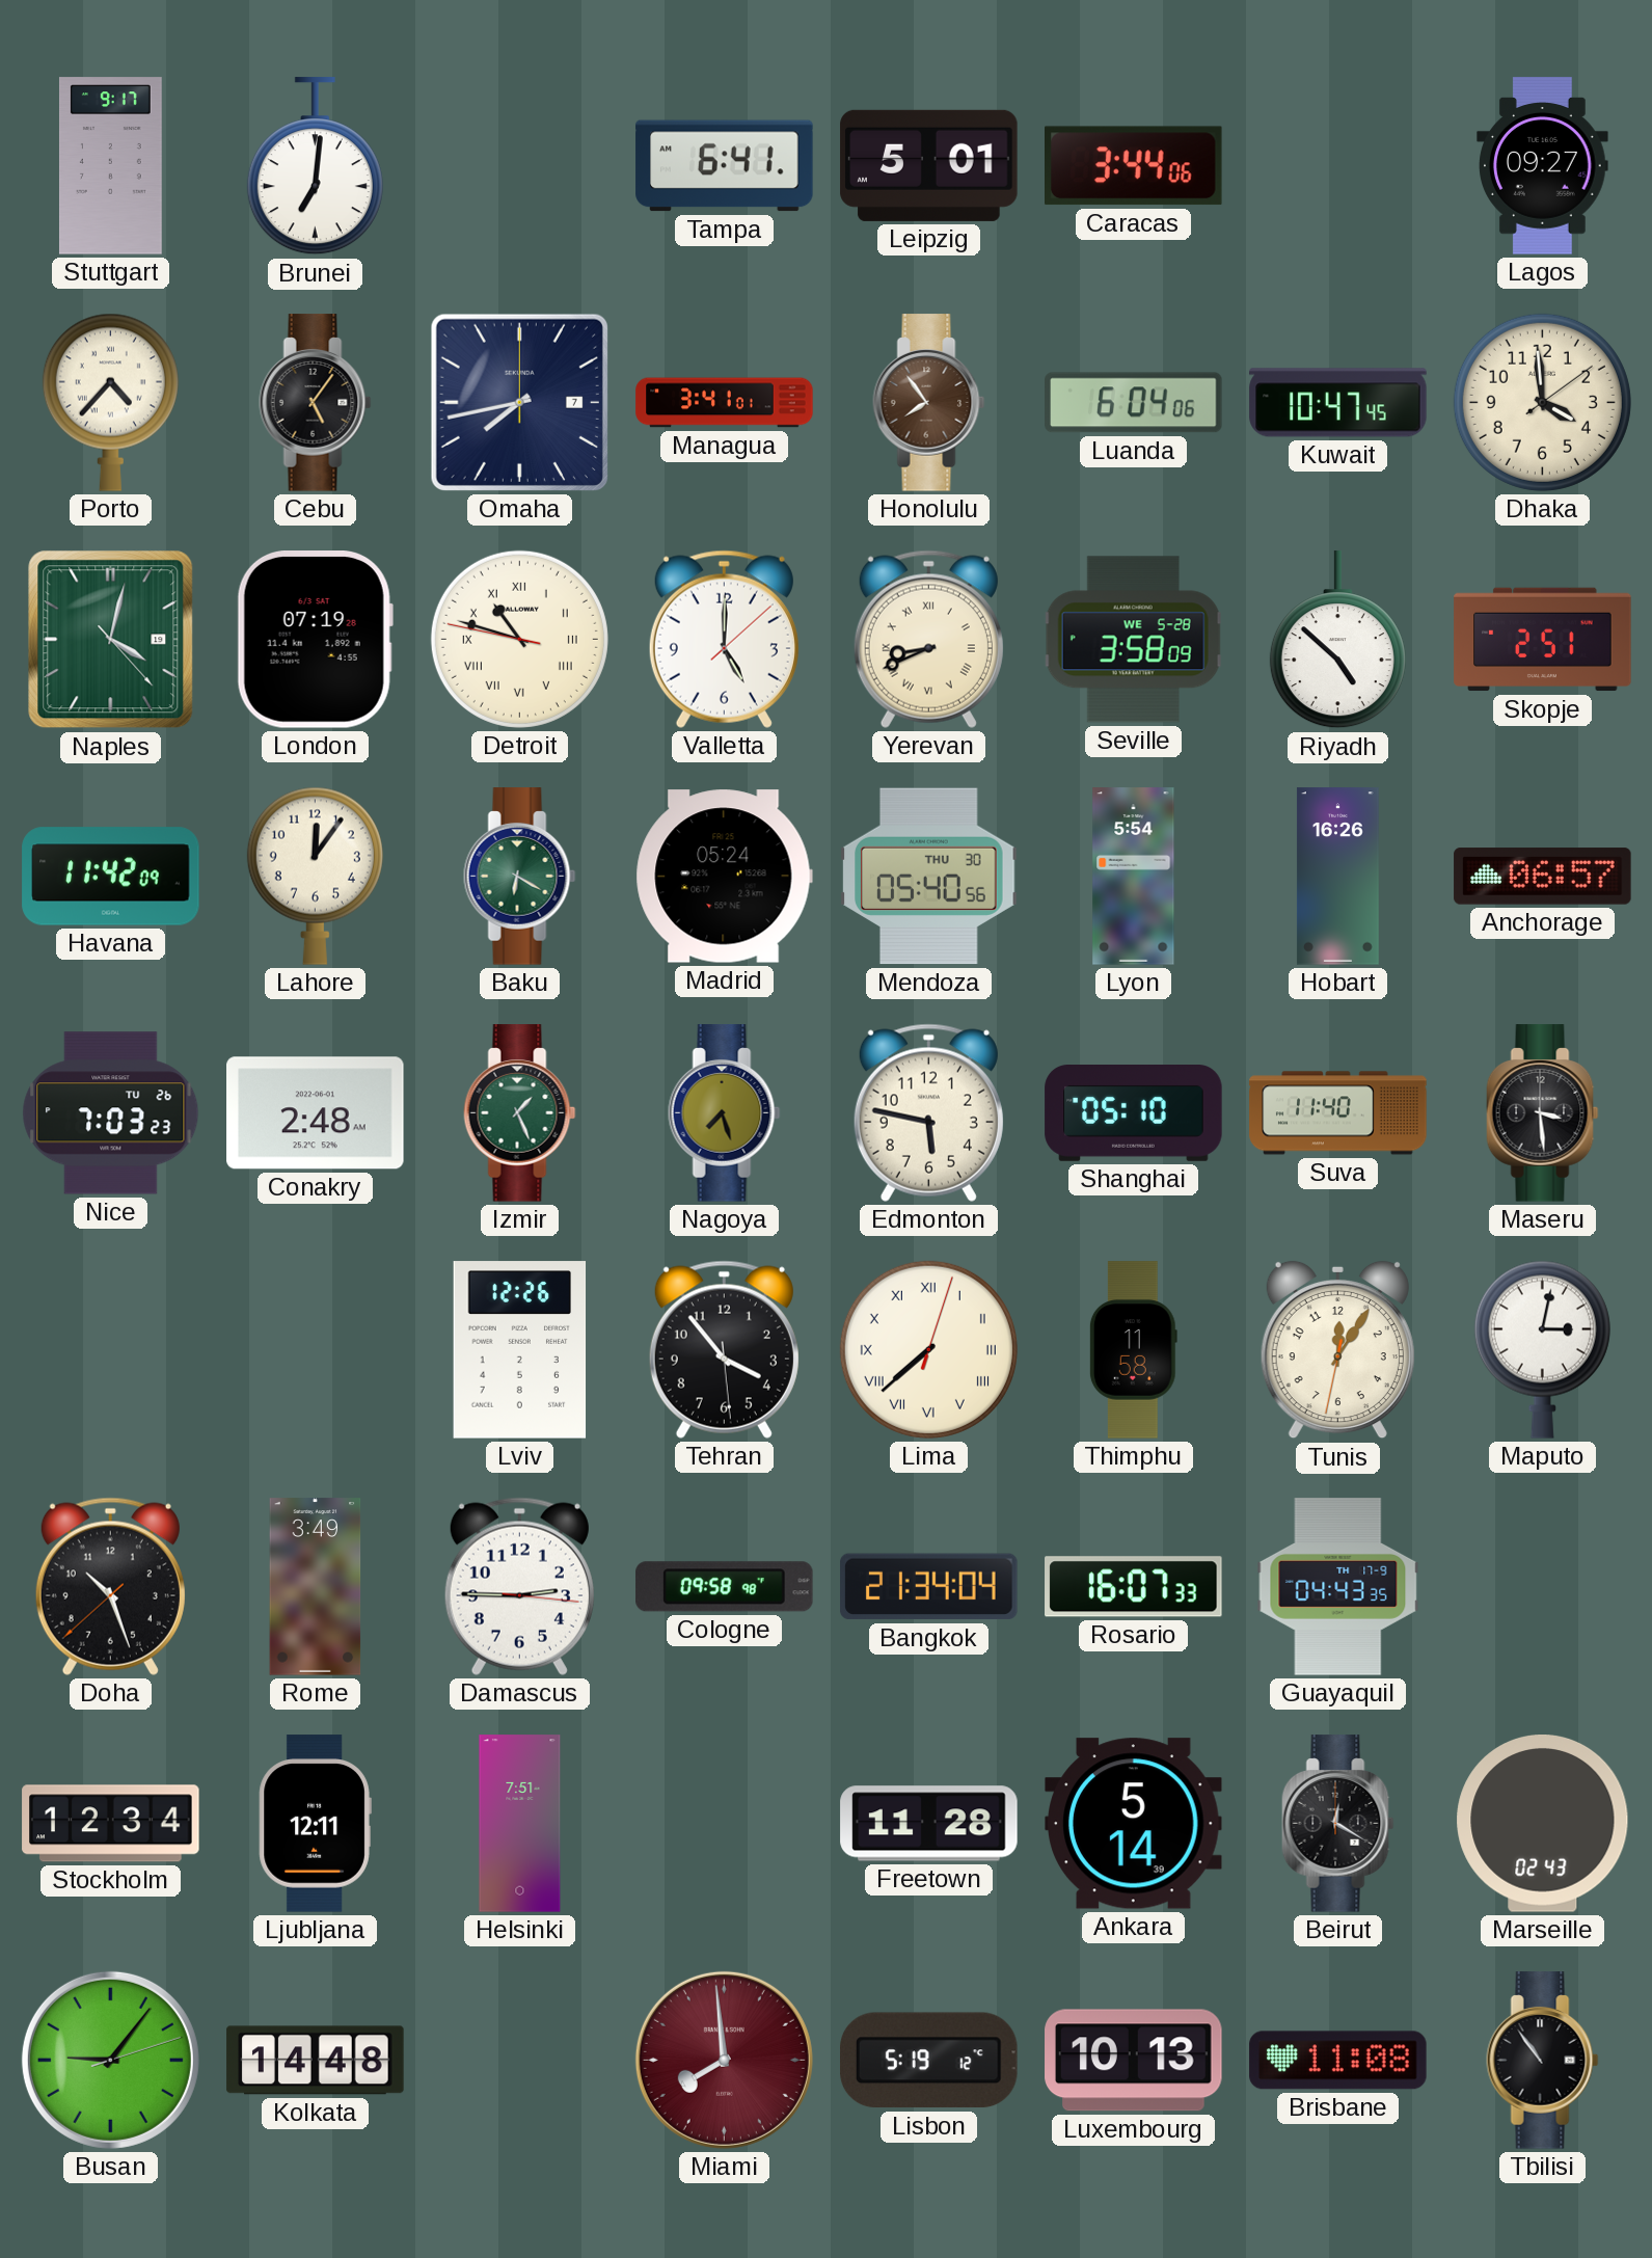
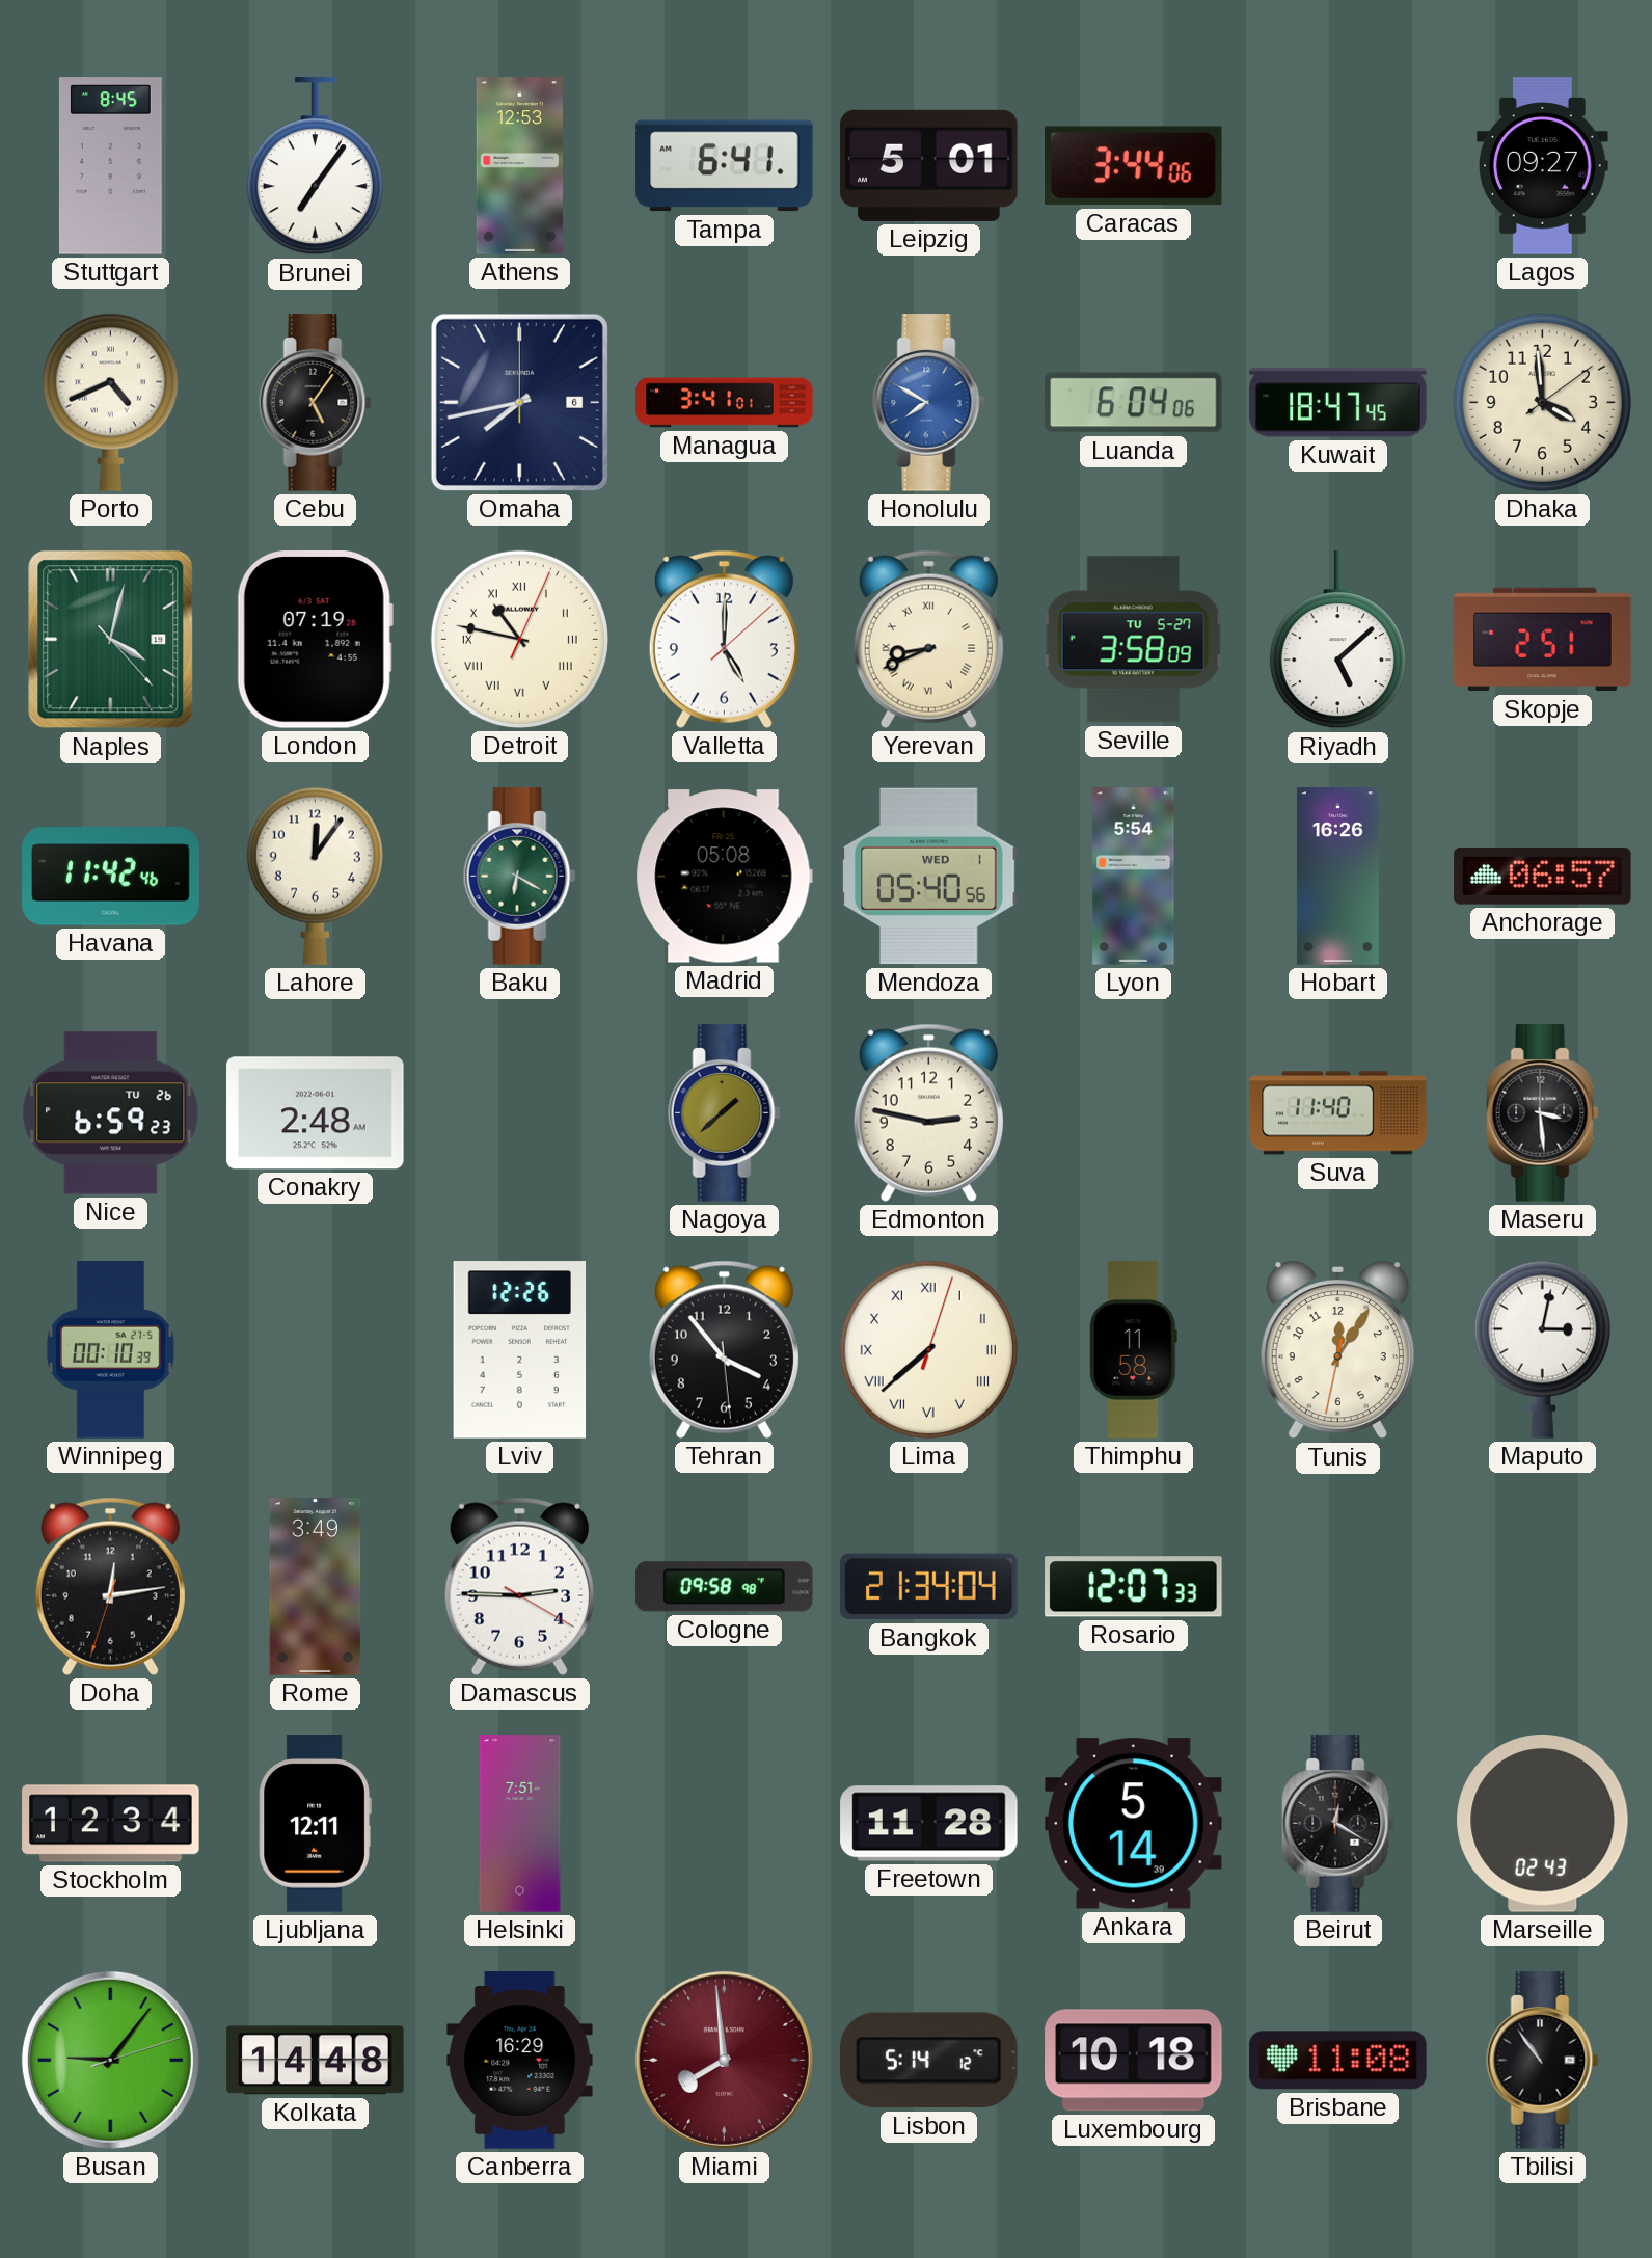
Stuttgart: 9:17 -> 8:45
Brunei: 7:01 -> 7:06
Athens: none -> 12:53
Porto: 4:37 -> 4:41
Omaha date: 7 -> 6
Honolulu: 7:54 -> 7:50
Honolulu dial: brown -> blue
Kuwait: 10:47 -> 18:47
Detroit: 10:47:47 -> 10:47:04
Seville date: WE 5-28 -> TU 5-27
Riyadh: 4:52 -> 5:08
Havana: 11:42:09 -> 11:42:46
Madrid: 05:24 -> 05:08
Mendoza date: THU 30 -> WED 1
Nice: 7:03 -> 6:59
Izmir: 1:26 -> none
Nagoya: 7:27 -> 1:38
Edmonton: 5:47 -> 2:47
Shanghai: 05:10 -> none
Winnipeg: none -> 00:10
Doha: 10:26 -> 12:13
Damascus: 2:45:16 -> 2:45:20
Rosario: 16:07 -> 12:07
Guayaquil: 04:43 -> none
Canberra: none -> 16:29
Lisbon: 5:19 -> 5:14
Luxembourg: 10:13 -> 10:18
